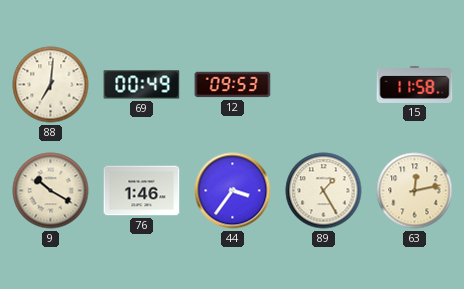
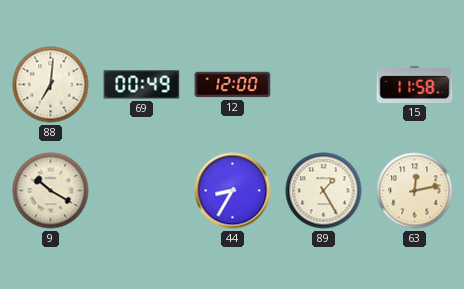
12: 09:53 -> 12:00
76: 1:46 -> none
44: 3:36 -> 8:35
